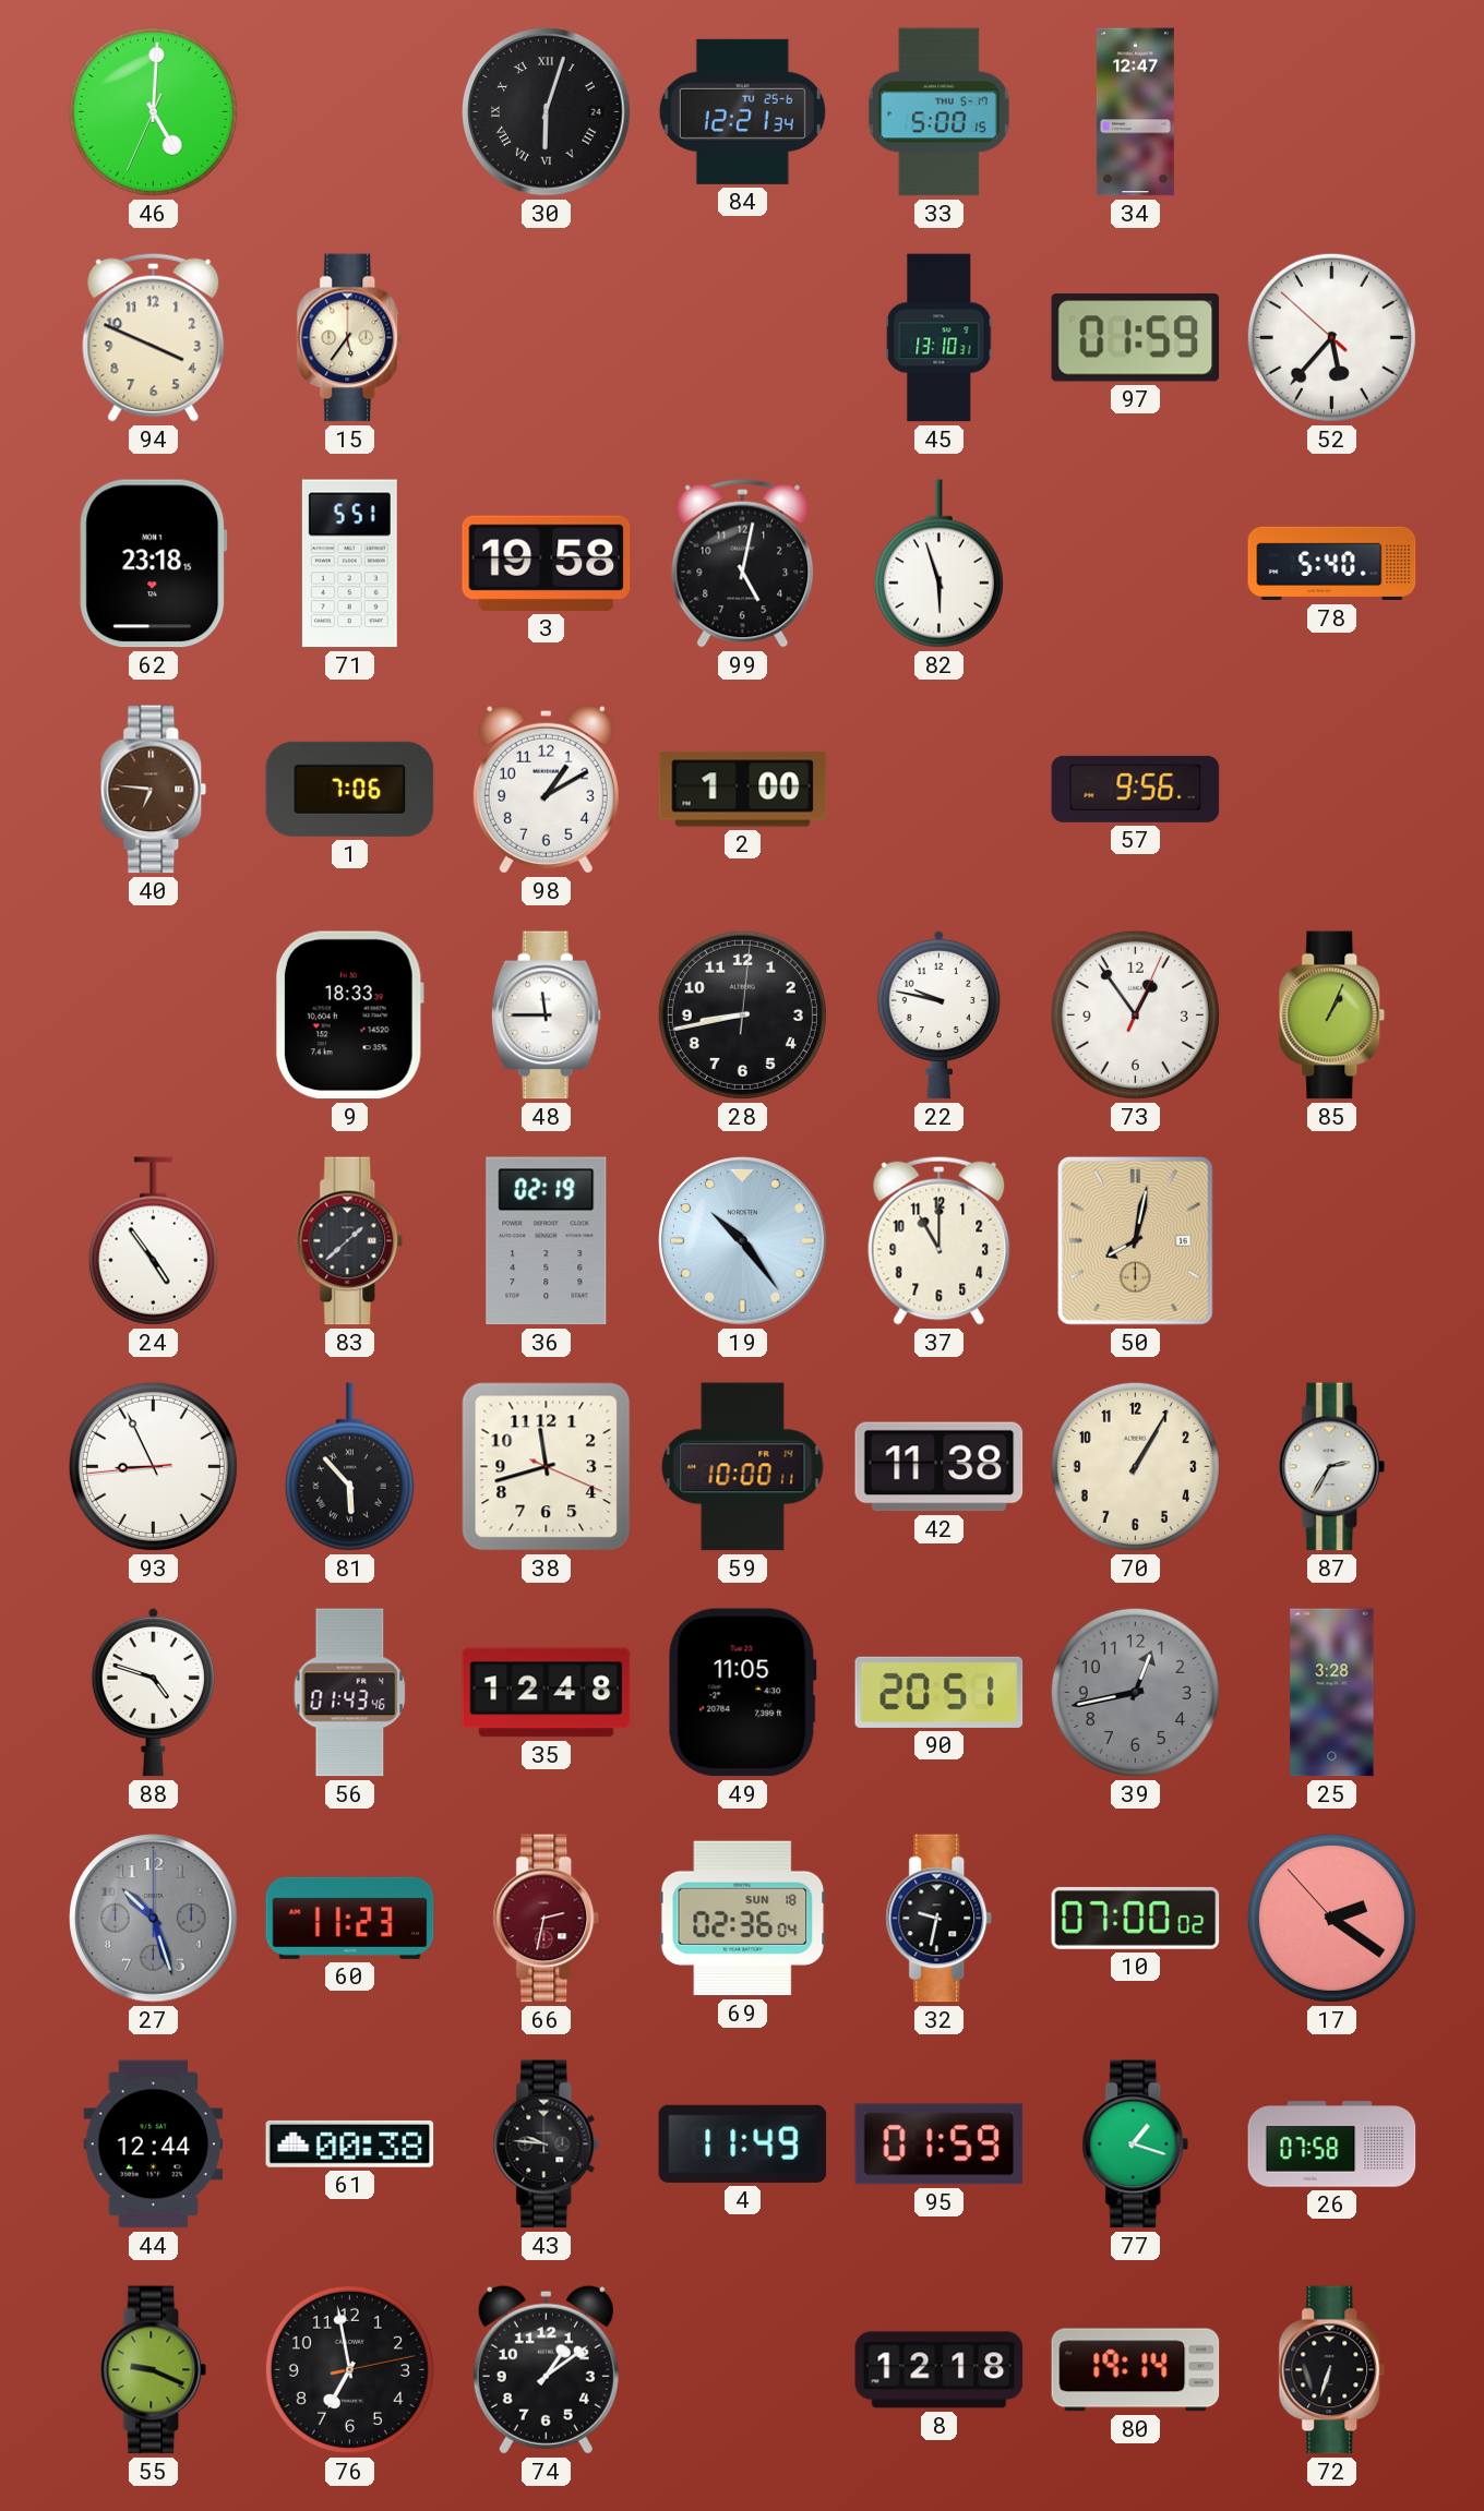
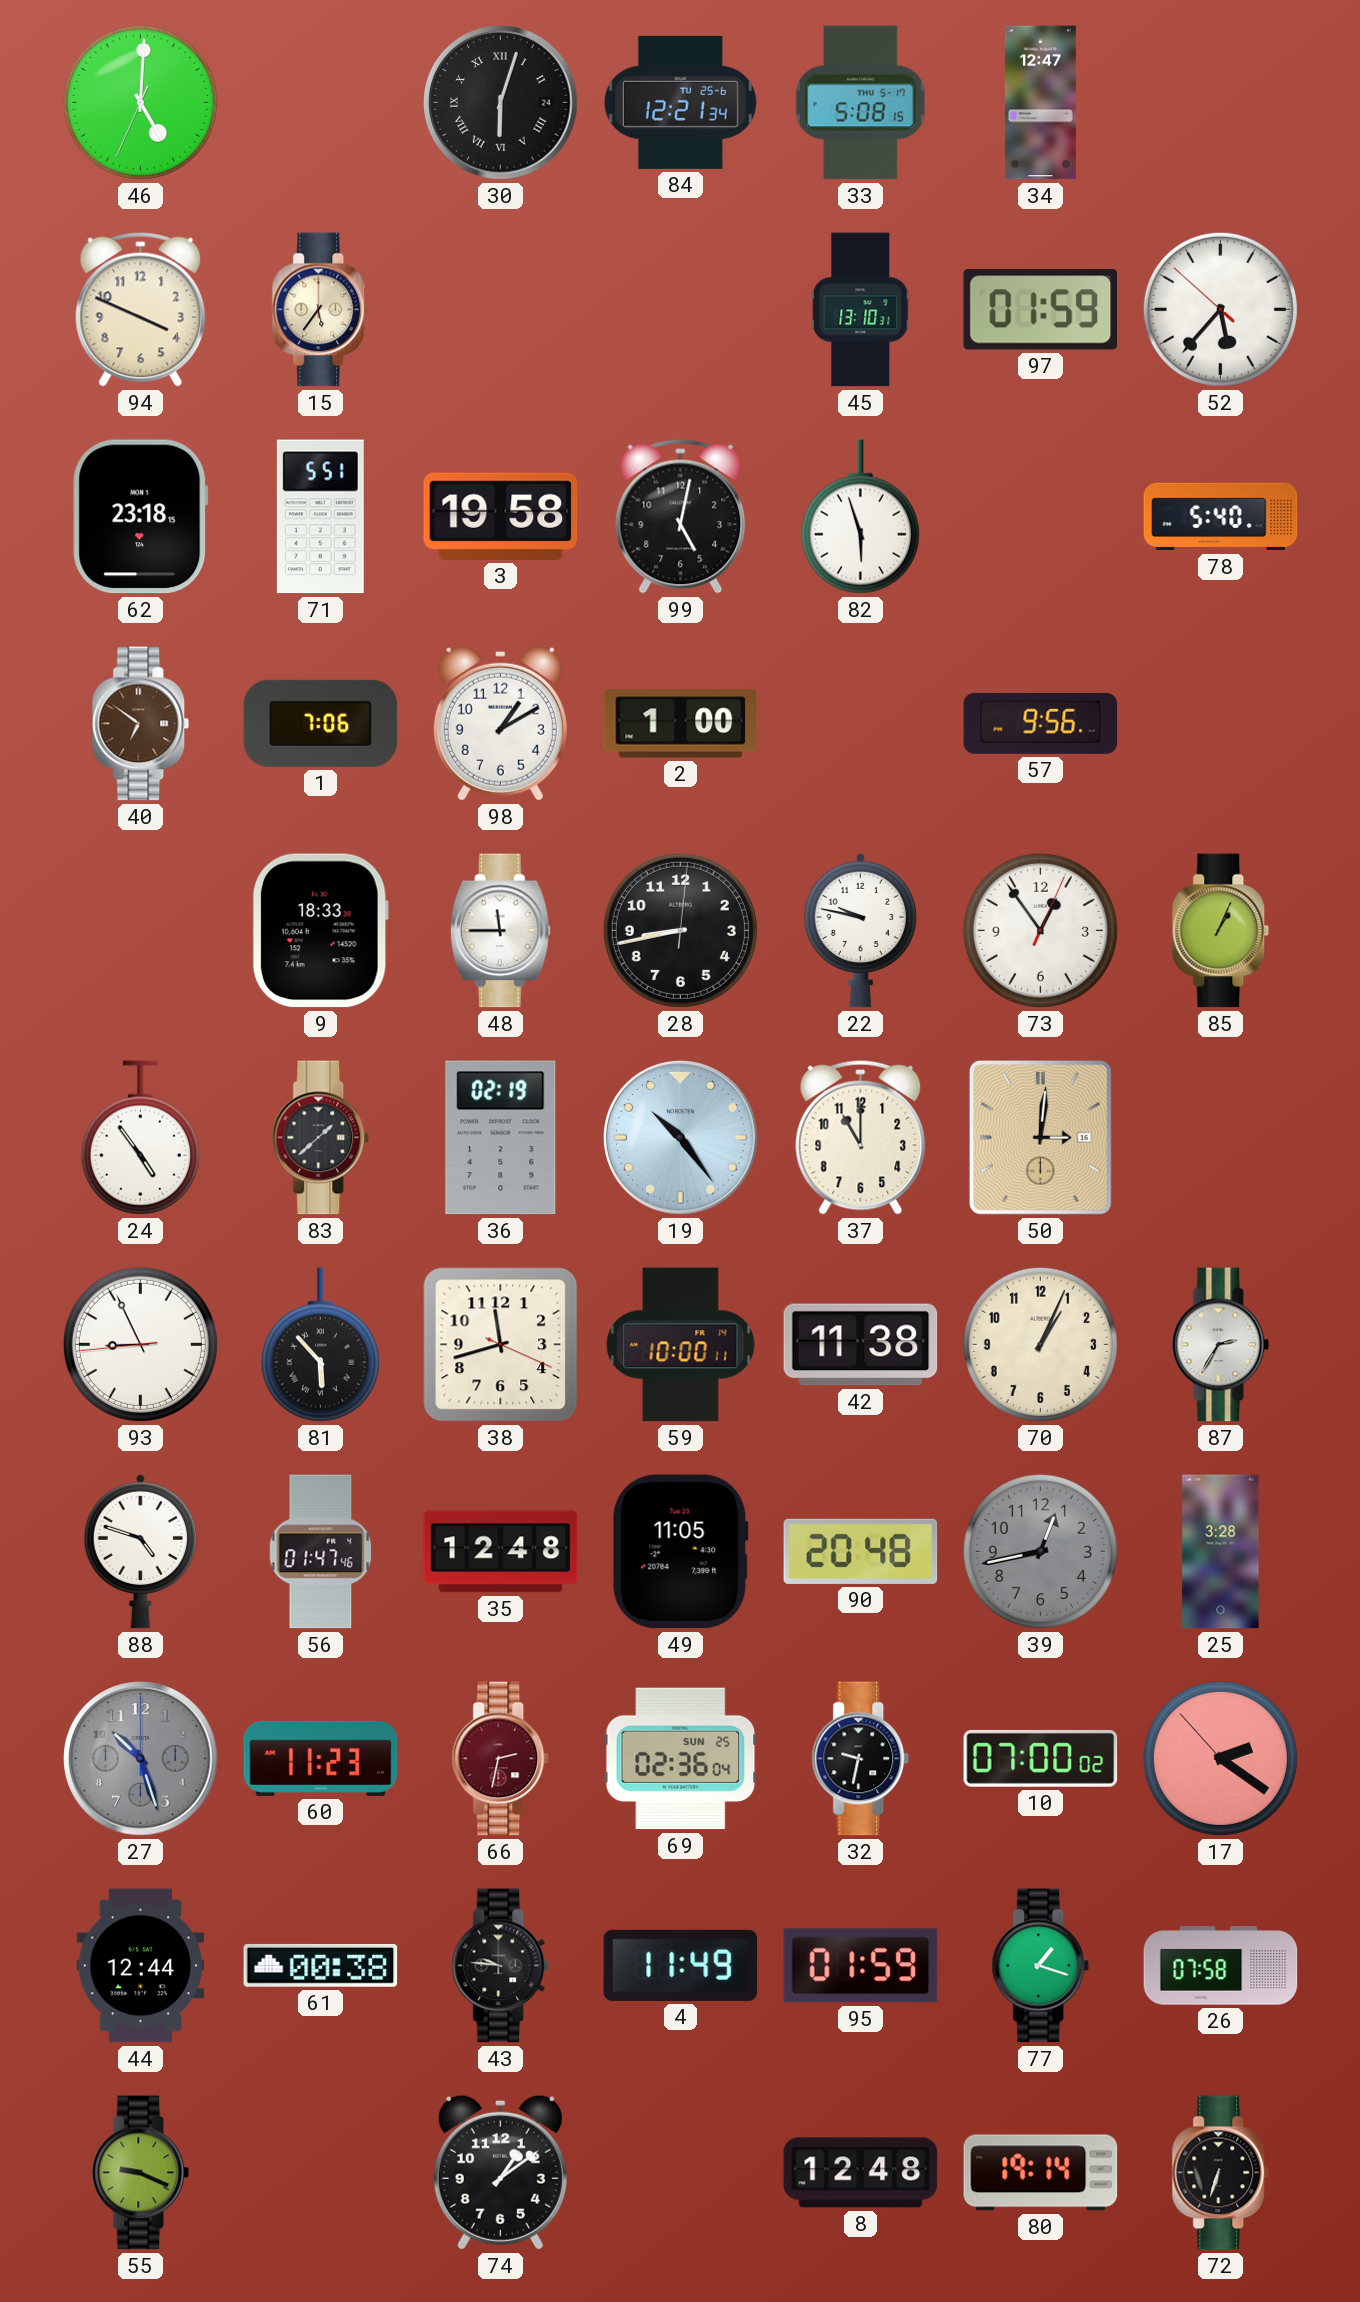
33: 5:00 -> 5:08
40: 6:46 -> 6:51
50: 8:02 -> 3:01
70: 1:05 -> 1:04
56: 01:43 -> 01:47
90: 20:51 -> 20:48
69 date: SUN 18 -> SUN 25
76: 6:58 -> none
8: 12:18 -> 12:48
